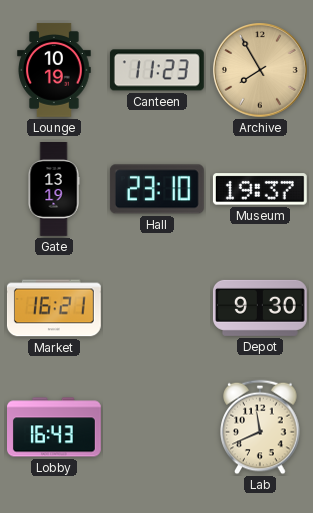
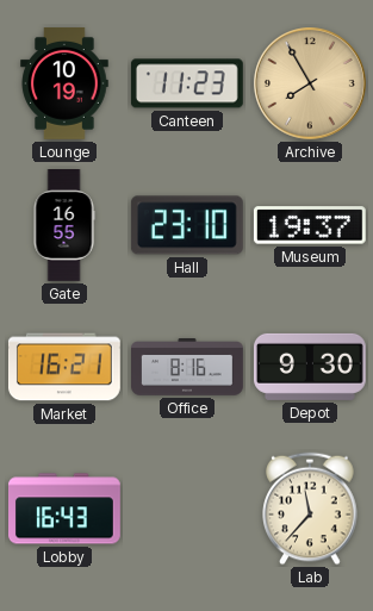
Gate: 13:19 -> 16:55
Office: none -> 8:16
Lab: 11:41 -> 11:37
